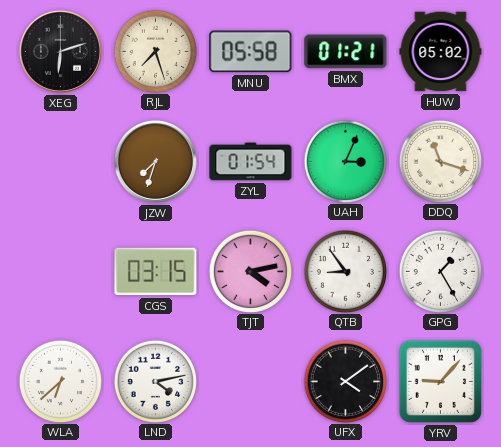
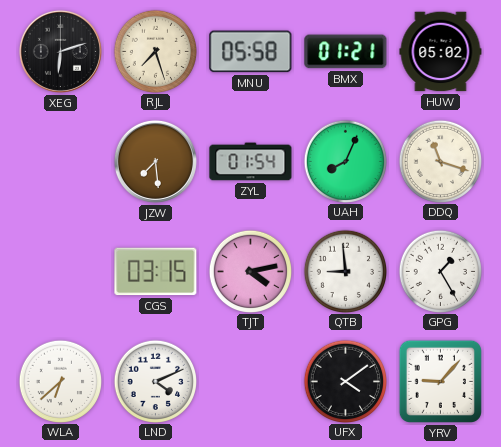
JZW: 7:33 -> 7:29
UAH: 3:04 -> 8:04
QTB: 8:54 -> 8:59
LND: 4:13 -> 4:11
